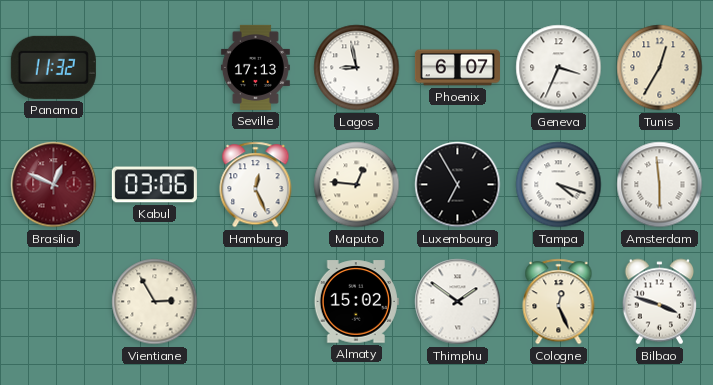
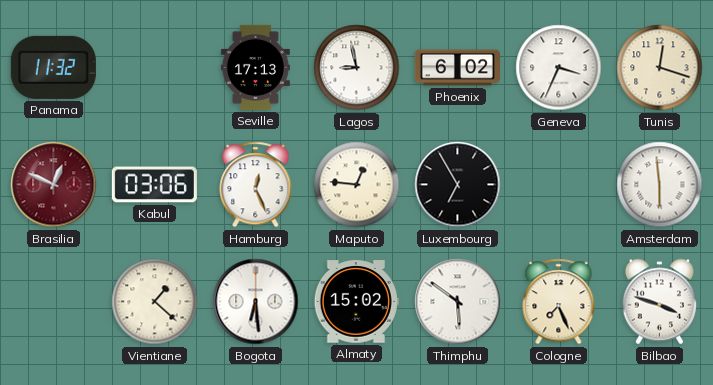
Phoenix: 6:07 -> 6:02
Tunis: 12:35 -> 12:18
Tampa: 4:18 -> none
Vientiane: 2:55 -> 1:22
Bogota: none -> 6:29
Thimphu: 1:51 -> 5:51
Cologne: 12:26 -> 7:26
